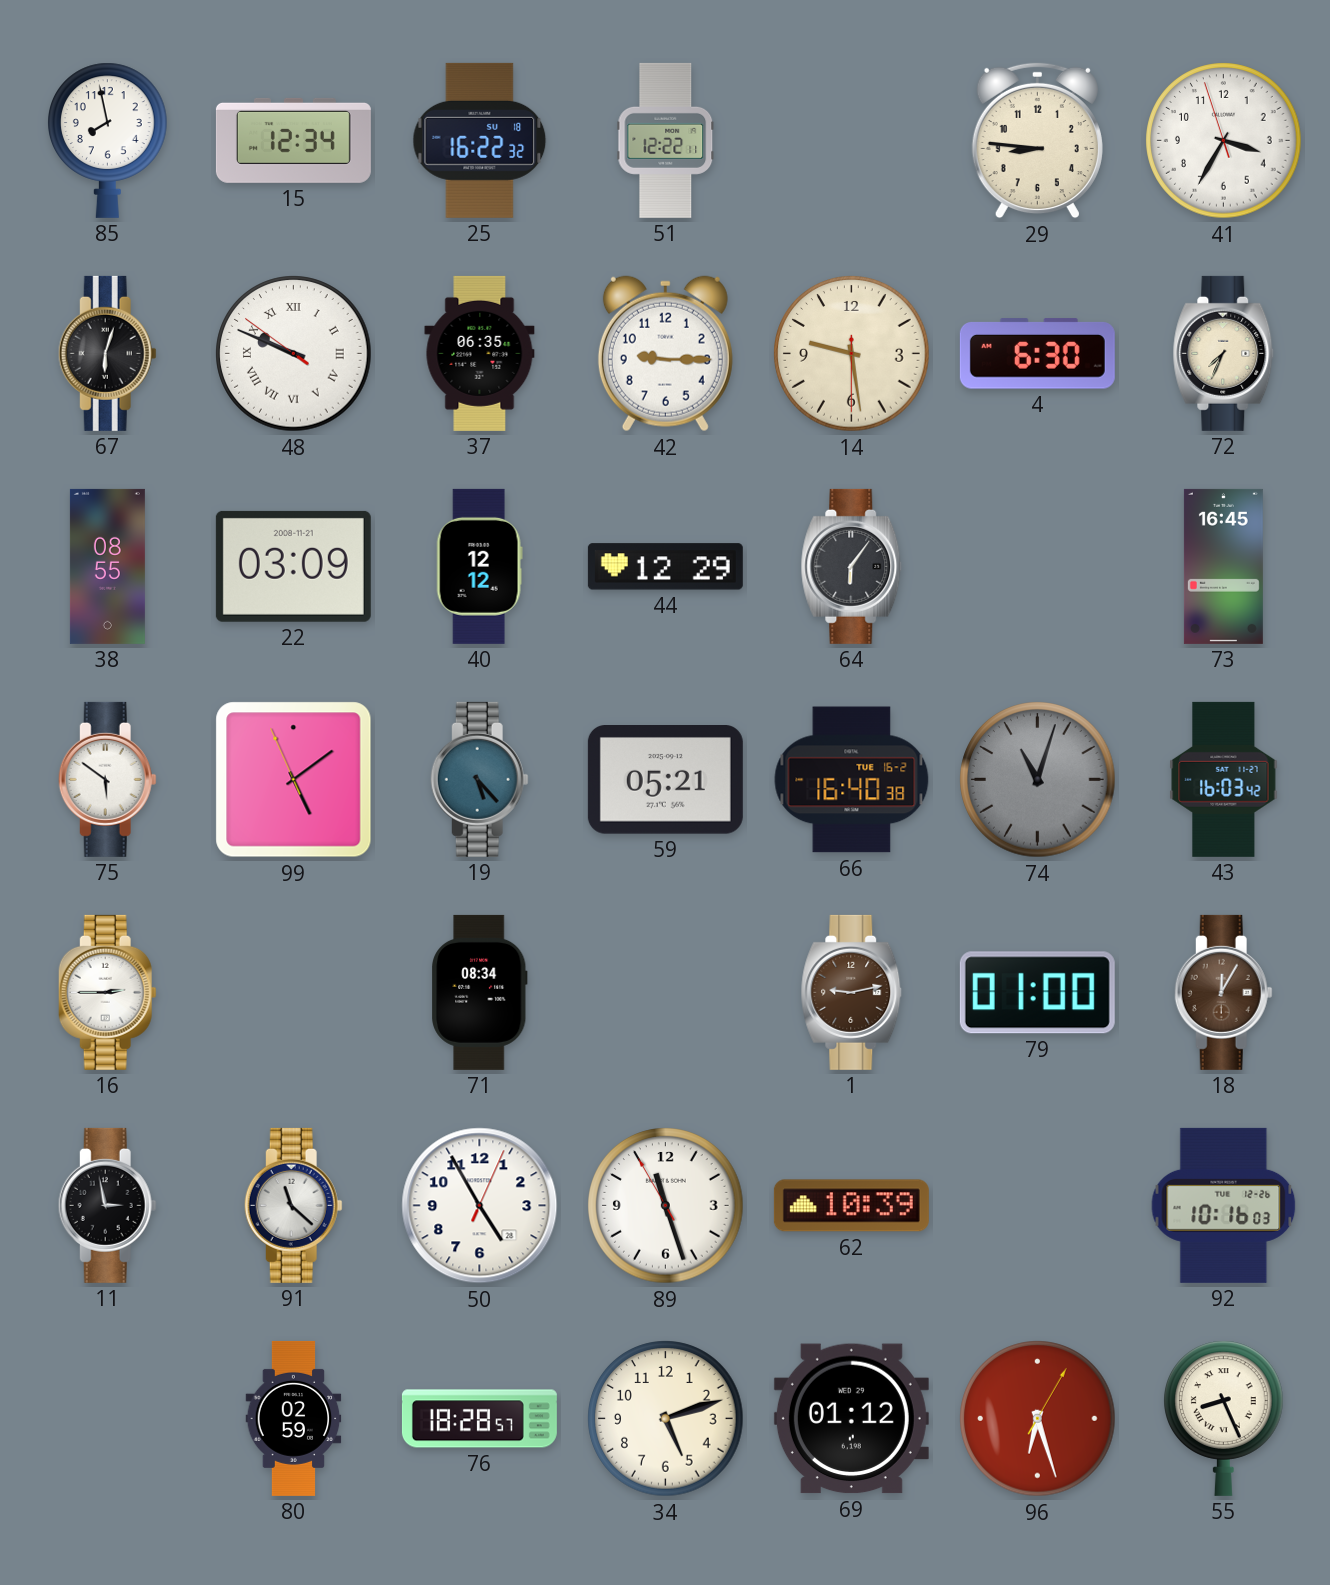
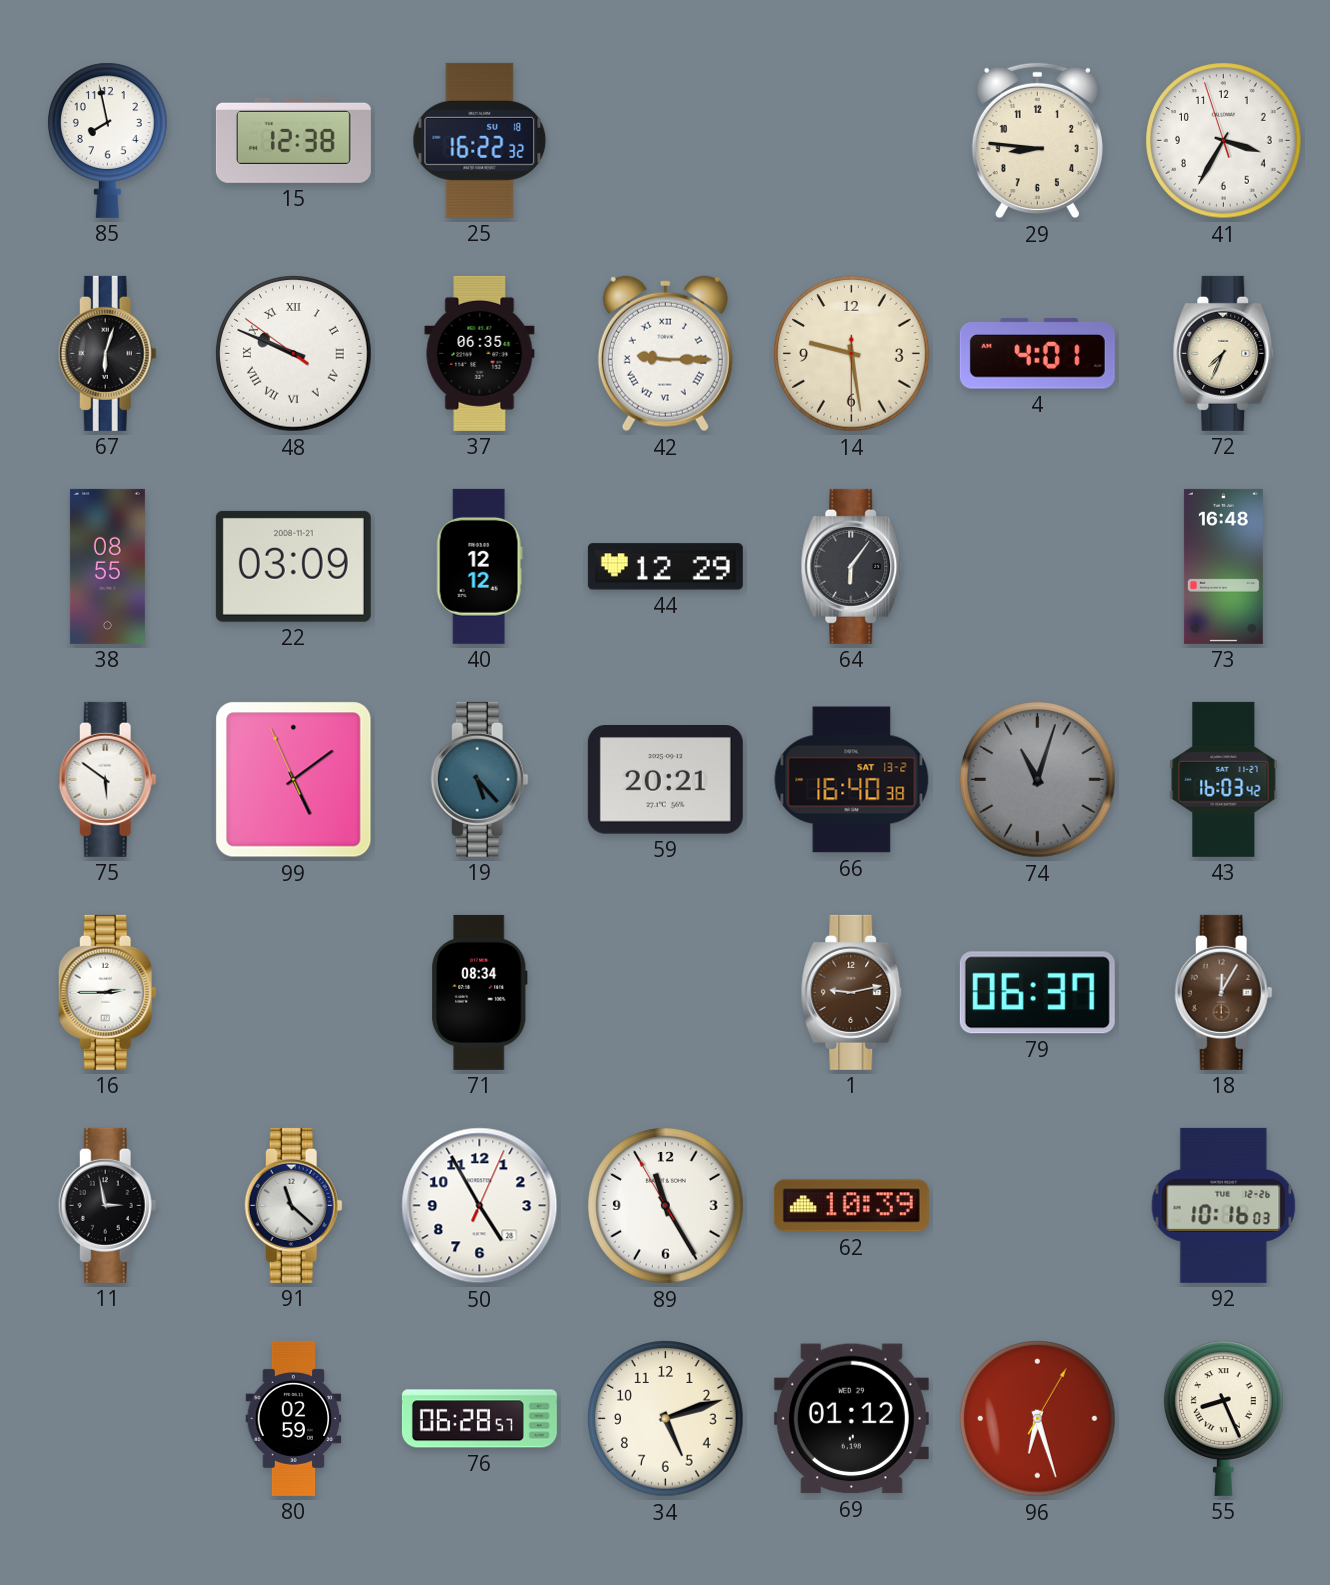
15: 12:34 -> 12:38
51: 12:22 -> none
42 numerals: Arabic -> Roman
4: 6:30 -> 4:01
73: 16:45 -> 16:48
59: 05:21 -> 20:21
66 date: TUE 16-2 -> SAT 13-2
79: 01:00 -> 06:37
89: 11:26 -> 11:24
76: 18:28 -> 06:28
